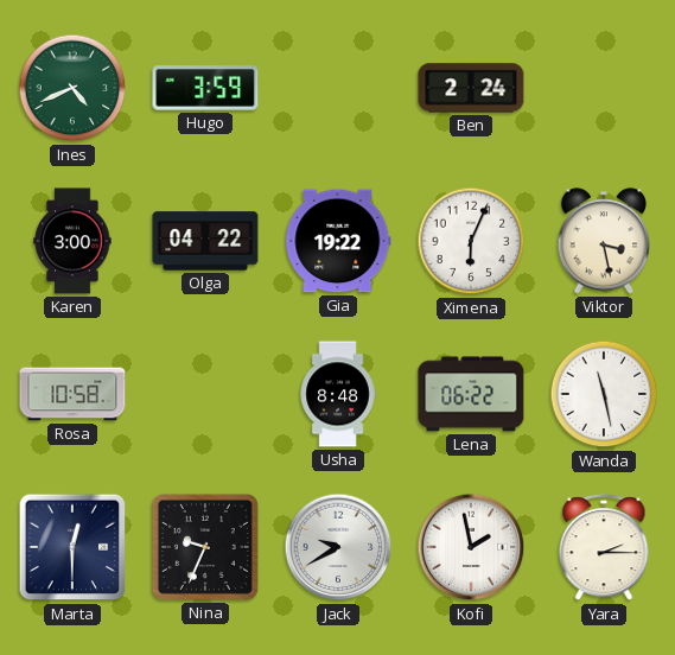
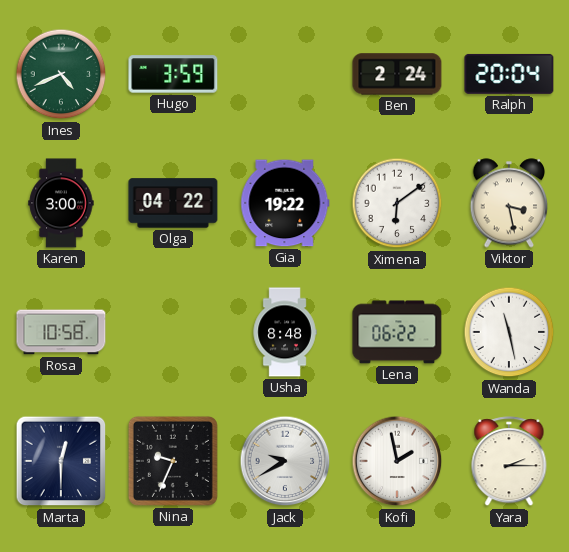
Ralph: none -> 20:04
Ximena: 6:04 -> 6:09
